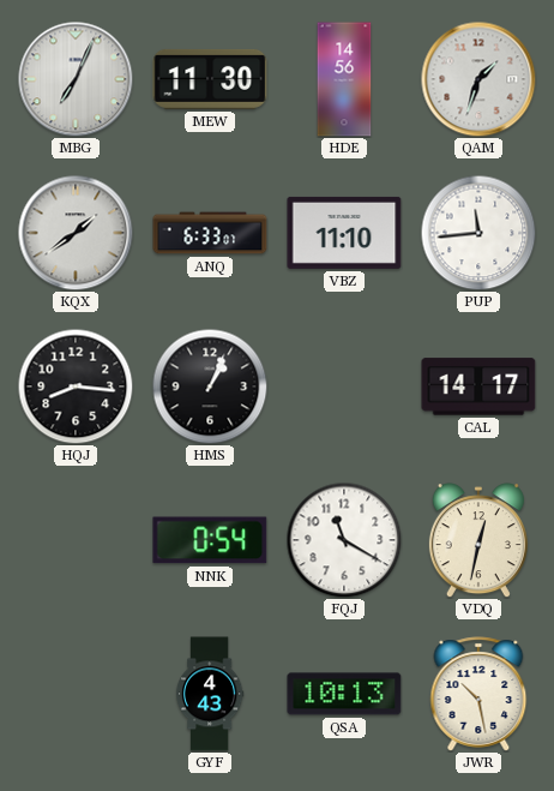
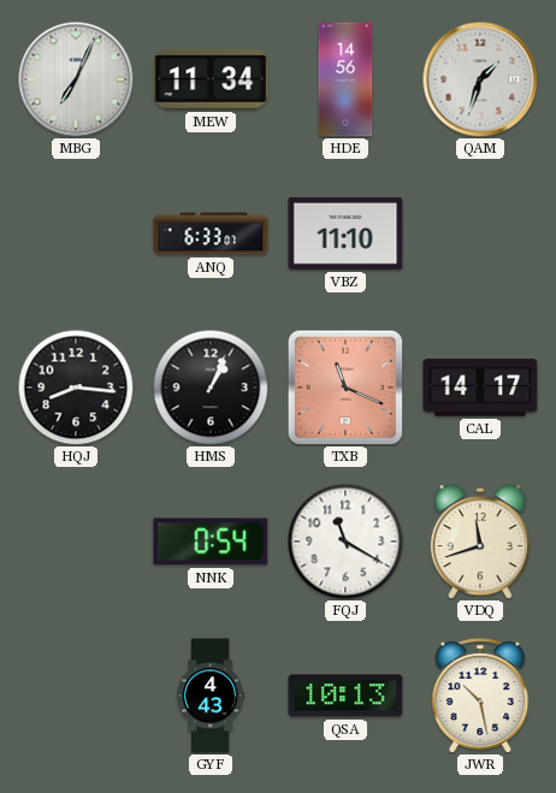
MEW: 11:30 -> 11:34
KQX: 1:39 -> none
PUP: 11:44 -> none
TXB: none -> 11:19
VDQ: 12:32 -> 11:42
